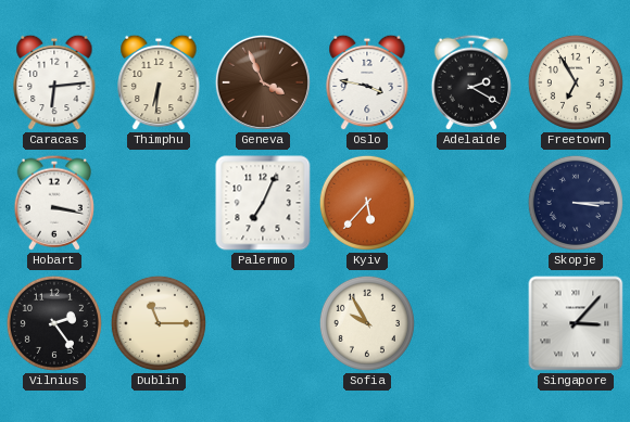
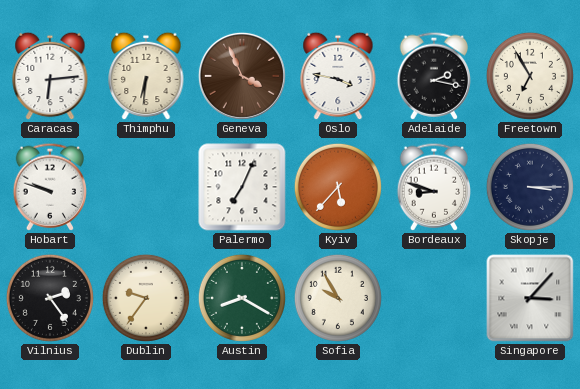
Adelaide: 2:20 -> 2:17
Hobart: 3:17 -> 9:48
Bordeaux: none -> 8:48
Dublin: 11:15 -> 9:36
Austin: none -> 8:20
